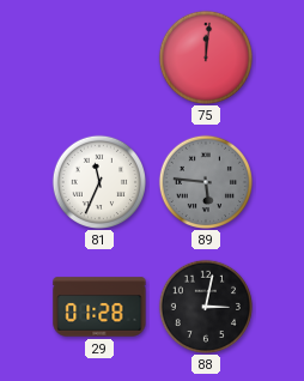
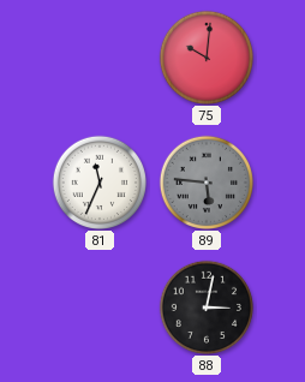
75: 12:01 -> 10:01
29: 01:28 -> none
